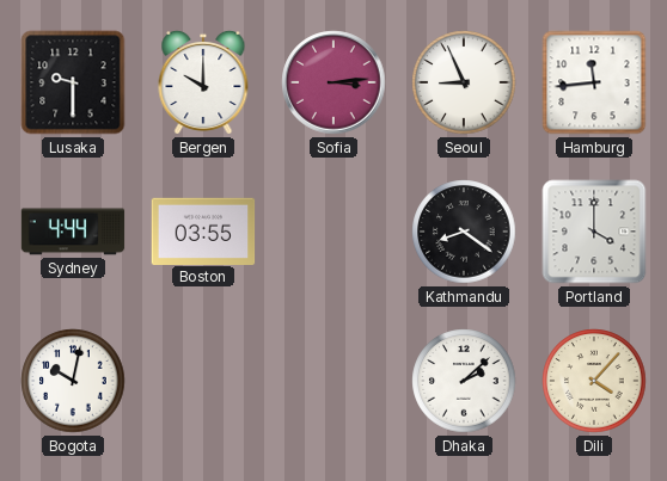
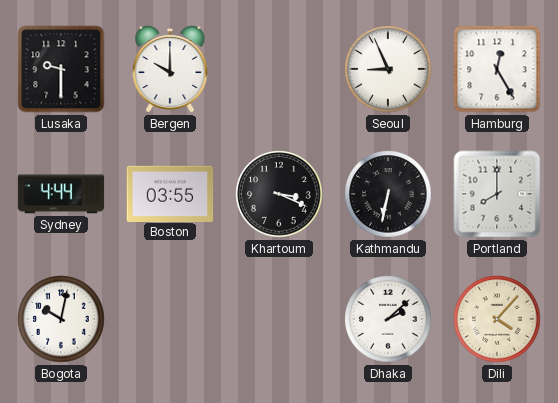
Sofia: 3:14 -> none
Hamburg: 11:44 -> 12:25
Khartoum: none -> 3:19
Kathmandu: 8:21 -> 6:32
Portland: 4:00 -> 8:00
